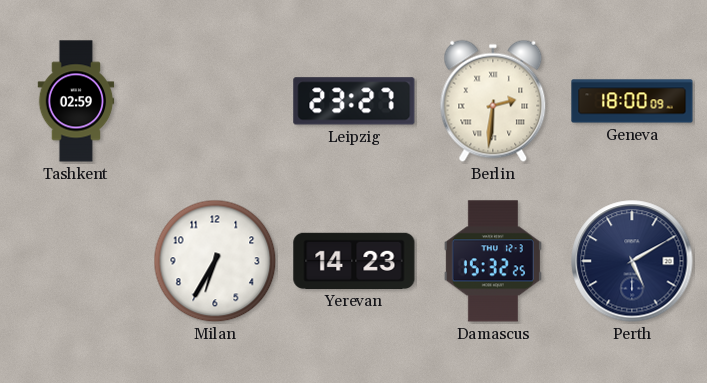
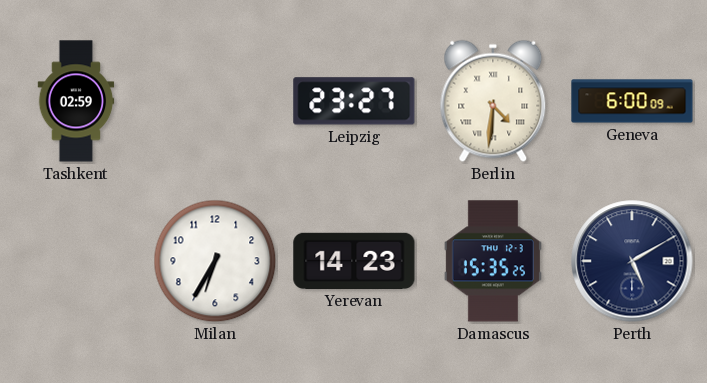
Berlin: 2:31 -> 4:31
Geneva: 18:00 -> 6:00
Damascus: 15:32 -> 15:35
